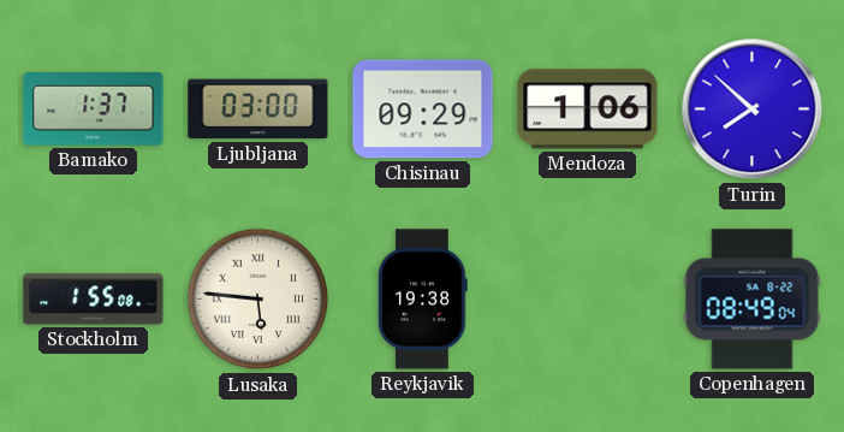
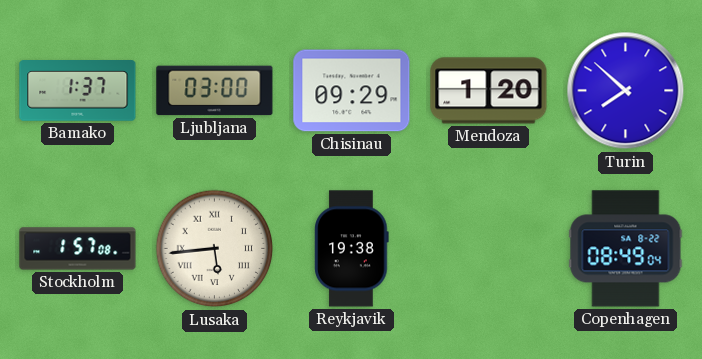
Mendoza: 1:06 -> 1:20
Stockholm: 1:55 -> 1:57
Lusaka: 5:46 -> 5:44
